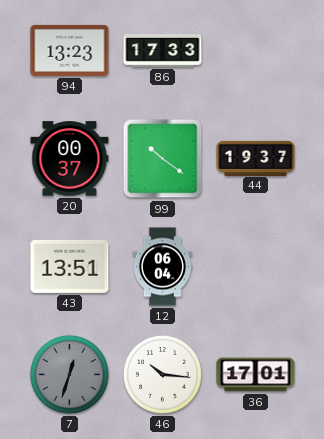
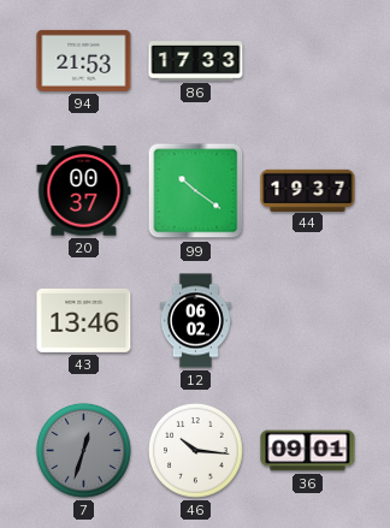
94: 13:23 -> 21:53
43: 13:51 -> 13:46
12: 06:04 -> 06:02
36: 17:01 -> 09:01
